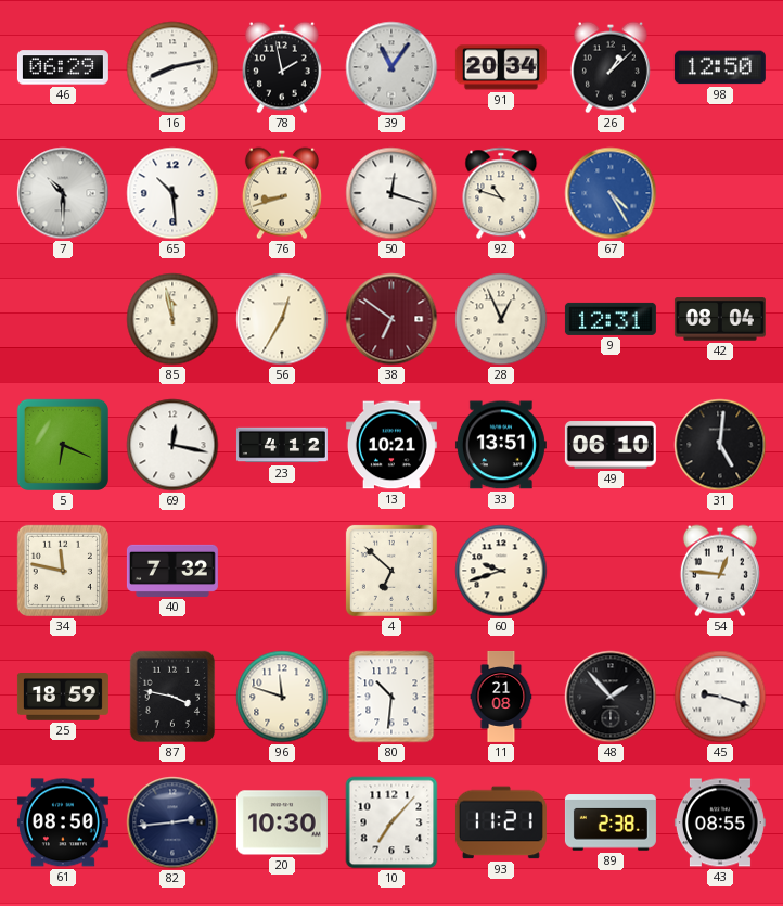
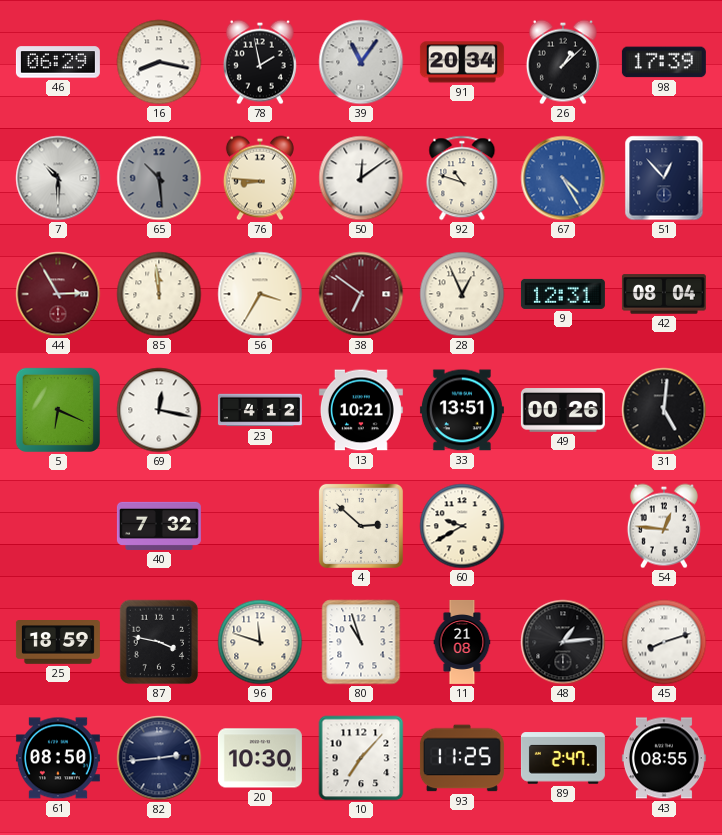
16: 8:13 -> 8:17
98: 12:50 -> 17:39
65 dial: white -> grey
76: 8:42 -> 8:46
50: 12:18 -> 12:09
51: none -> 12:53
44: none -> 2:55
85: 11:58 -> 11:59
56: 12:35 -> 3:35
49: 06:10 -> 00:26
34: 11:47 -> none
4: 6:52 -> 2:52
60: 9:42 -> 9:40
80: 10:31 -> 10:57
48: 1:53 -> 1:14
45: 9:18 -> 8:12
93: 11:21 -> 11:25
89: 2:38 -> 2:47
